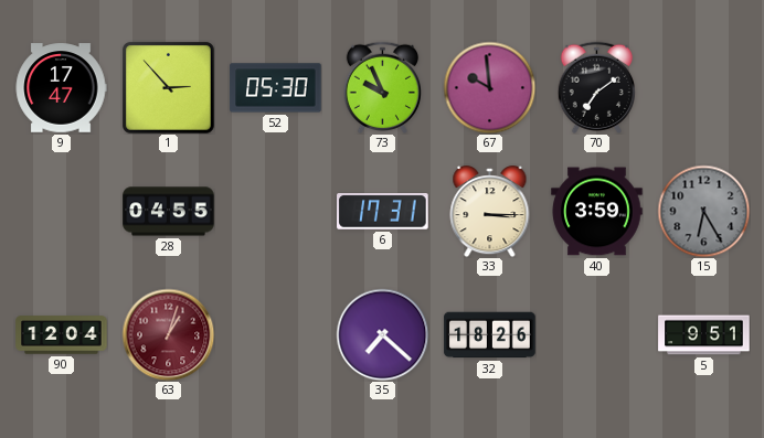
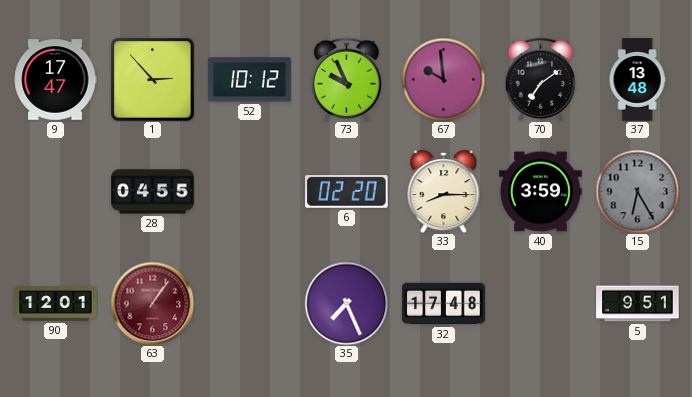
52: 05:30 -> 10:12
37: none -> 13:48
6: 17:31 -> 02:20
33: 3:15 -> 8:15
90: 12:04 -> 12:01
63: 1:03 -> 1:06
35: 7:22 -> 7:26
32: 18:26 -> 17:48
